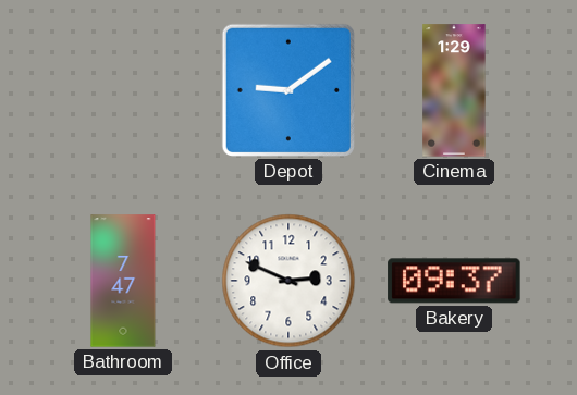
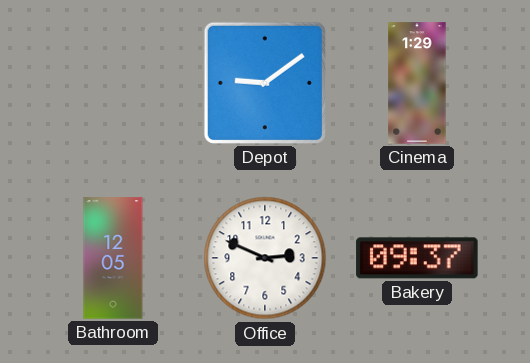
Bathroom: 7:47 -> 12:05
